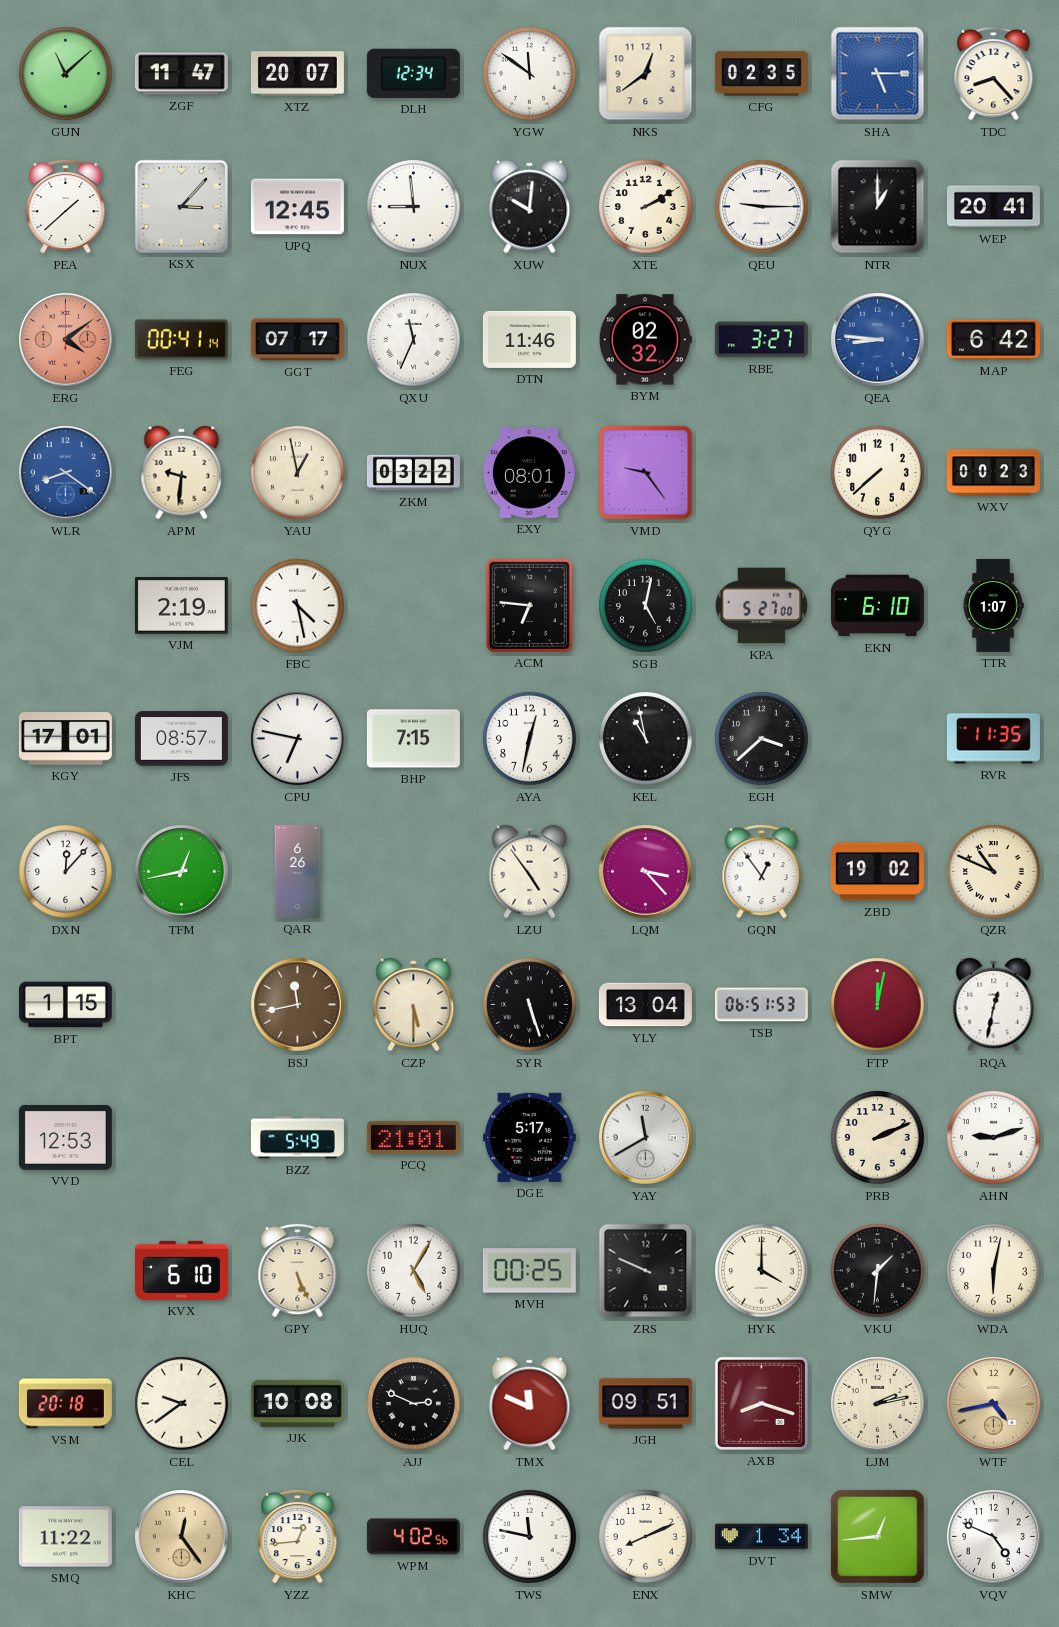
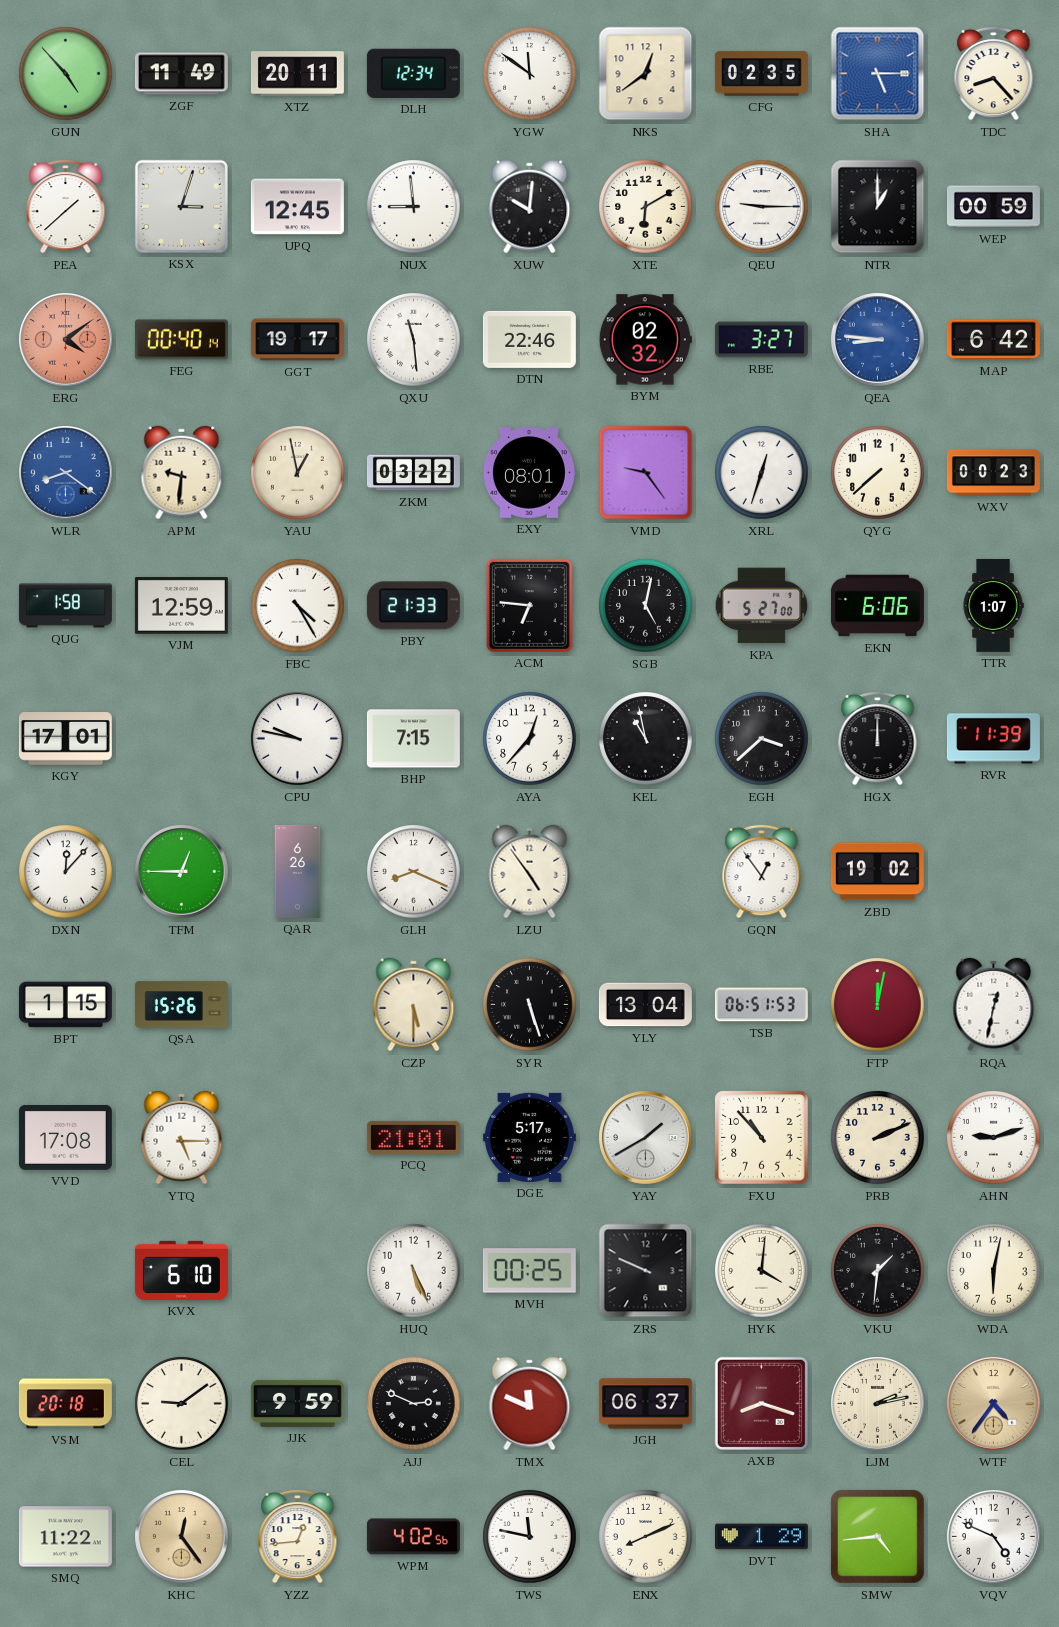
GUN: 11:08 -> 4:53
ZGF: 11:47 -> 11:49
XTZ: 20:07 -> 20:11
KSX: 3:07 -> 3:03
XTE: 2:10 -> 6:10
WEP: 20:41 -> 00:59
FEG: 00:41 -> 00:40
GGT: 07:17 -> 19:17
QXU: 11:34 -> 11:29
DTN: 11:46 -> 22:46
XRL: none -> 12:33
QUG: none -> 1:58
VJM: 2:19 -> 12:59
FBC: 4:28 -> 4:25
PBY: none -> 21:33
EKN: 6:10 -> 6:06
JFS: 08:57 -> none
CPU: 6:47 -> 9:47
AYA: 12:32 -> 12:37
HGX: none -> 12:00
RVR: 11:35 -> 11:39
TFM: 12:43 -> 12:45
GLH: none -> 8:19
LQM: 3:23 -> none
QZR: 10:49 -> none
QSA: none -> 15:26
BSJ: 11:43 -> none
VVD: 12:53 -> 17:08
YTQ: none -> 5:15
BZZ: 5:49 -> none
YAY: 11:40 -> 1:40
FXU: none -> 10:53
GPY: 5:26 -> none
HUQ: 5:05 -> 5:26
HYK: 4:00 -> 4:01
CEL: 9:39 -> 9:09
JJK: 10:08 -> 9:59
JGH: 09:51 -> 06:37
WTF: 4:43 -> 4:36
DVT: 1:34 -> 1:29
SMW: 12:44 -> 4:44
